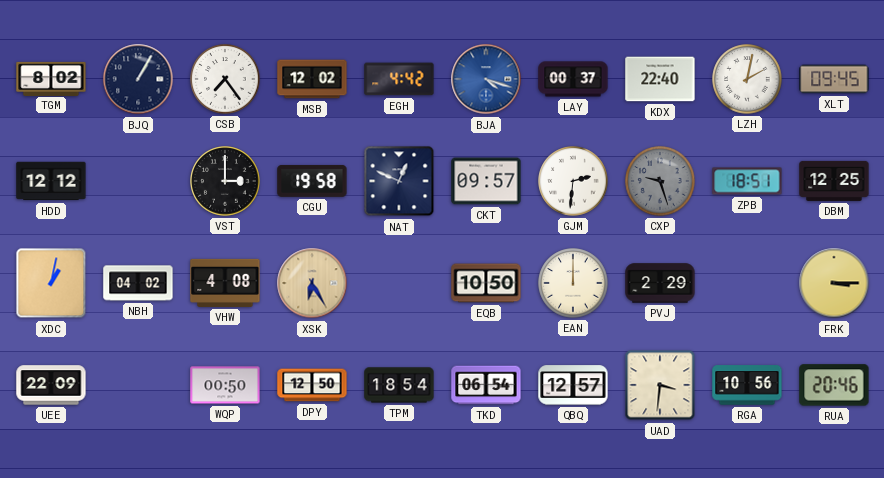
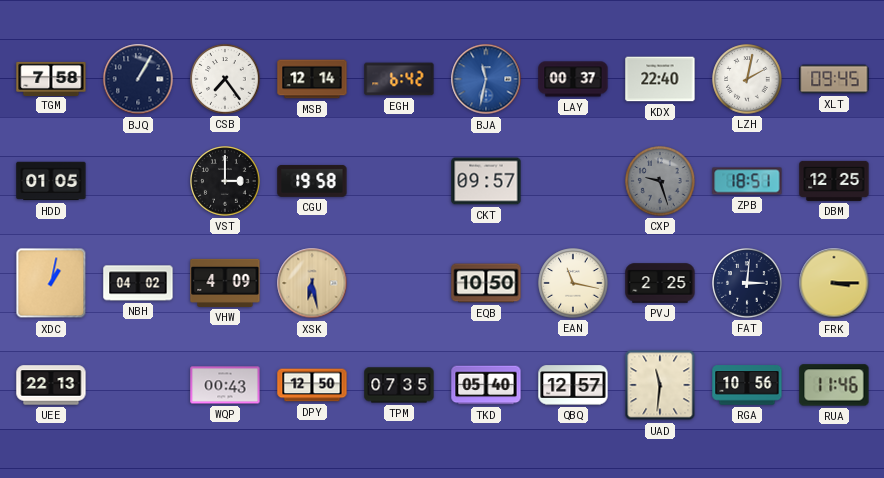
TGM: 8:02 -> 7:58
MSB: 12:02 -> 12:14
EGH: 4:42 -> 6:42
BJA: 4:18 -> 11:32
HDD: 12:12 -> 01:05
NAT: 12:49 -> none
GJM: 2:31 -> none
VHW: 4:08 -> 4:09
XSK: 6:25 -> 6:28
EAN: 12:00 -> 11:17
PVJ: 2:29 -> 2:25
FAT: none -> 3:01
UEE: 22:09 -> 22:13
WQP: 00:50 -> 00:43
TPM: 18:54 -> 07:35
TKD: 06:54 -> 05:40
UAD: 3:31 -> 11:31
RUA: 20:46 -> 11:46
